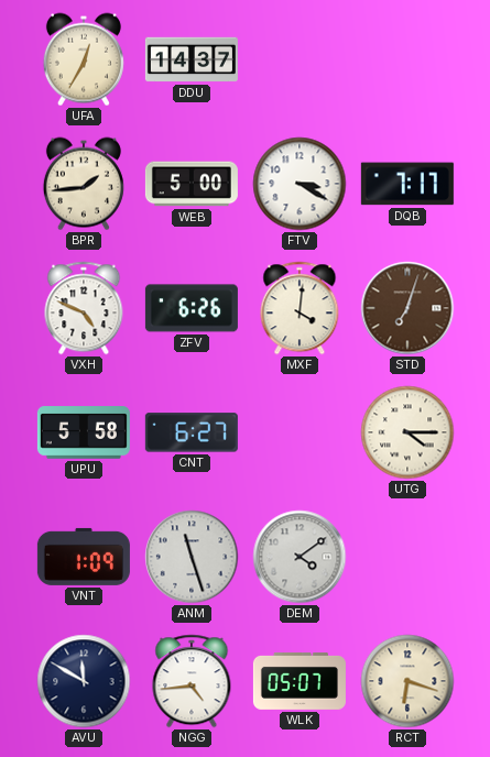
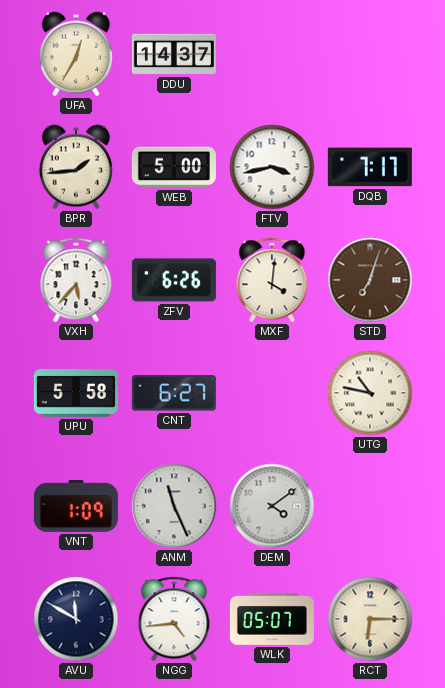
FTV: 3:20 -> 3:43
VXH: 4:49 -> 5:37
UTG: 4:15 -> 10:47
ANM: 11:27 -> 11:26
RCT: 6:18 -> 6:15
